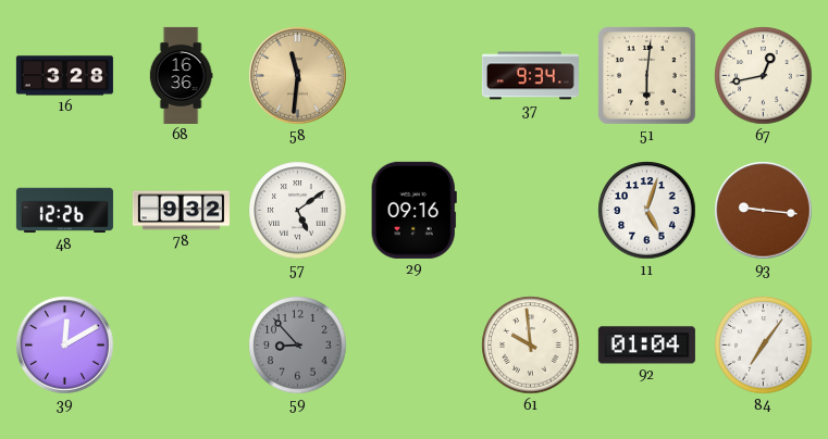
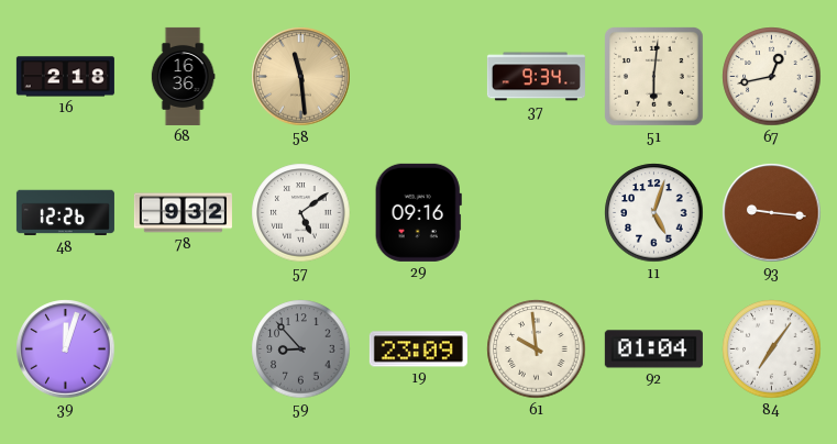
16: 3:28 -> 2:18
58: 11:31 -> 11:29
39: 12:10 -> 12:03
19: none -> 23:09
